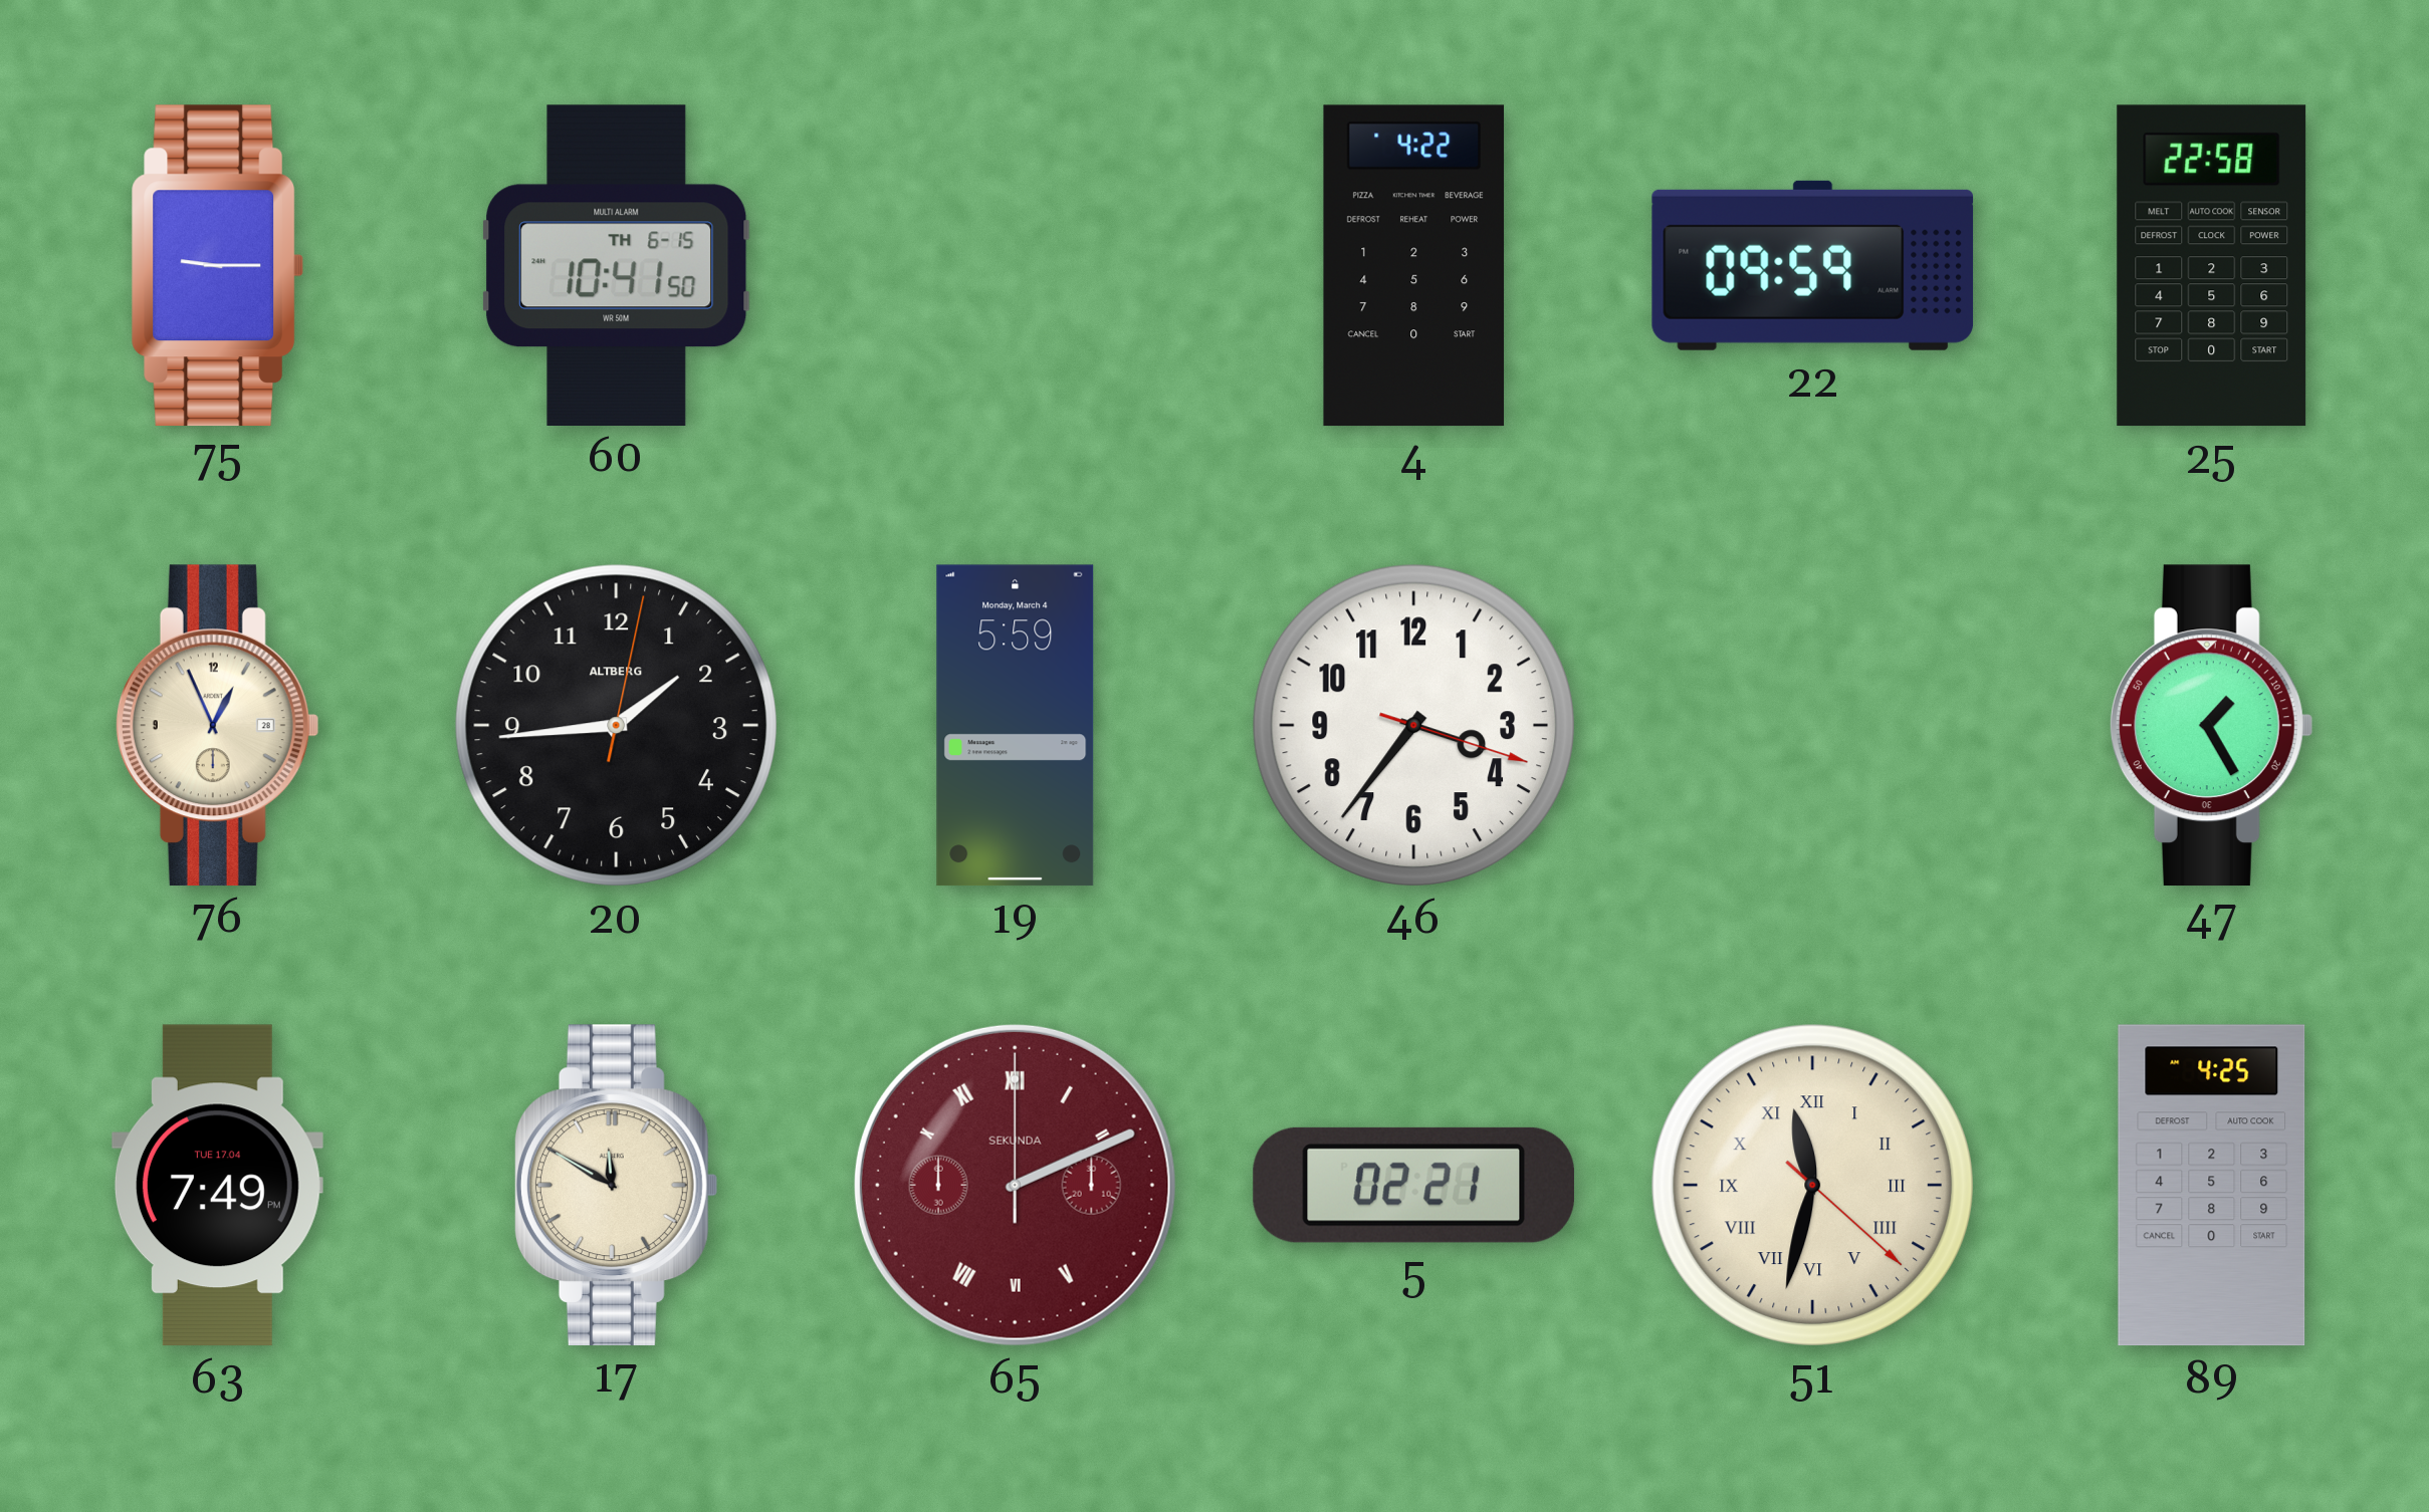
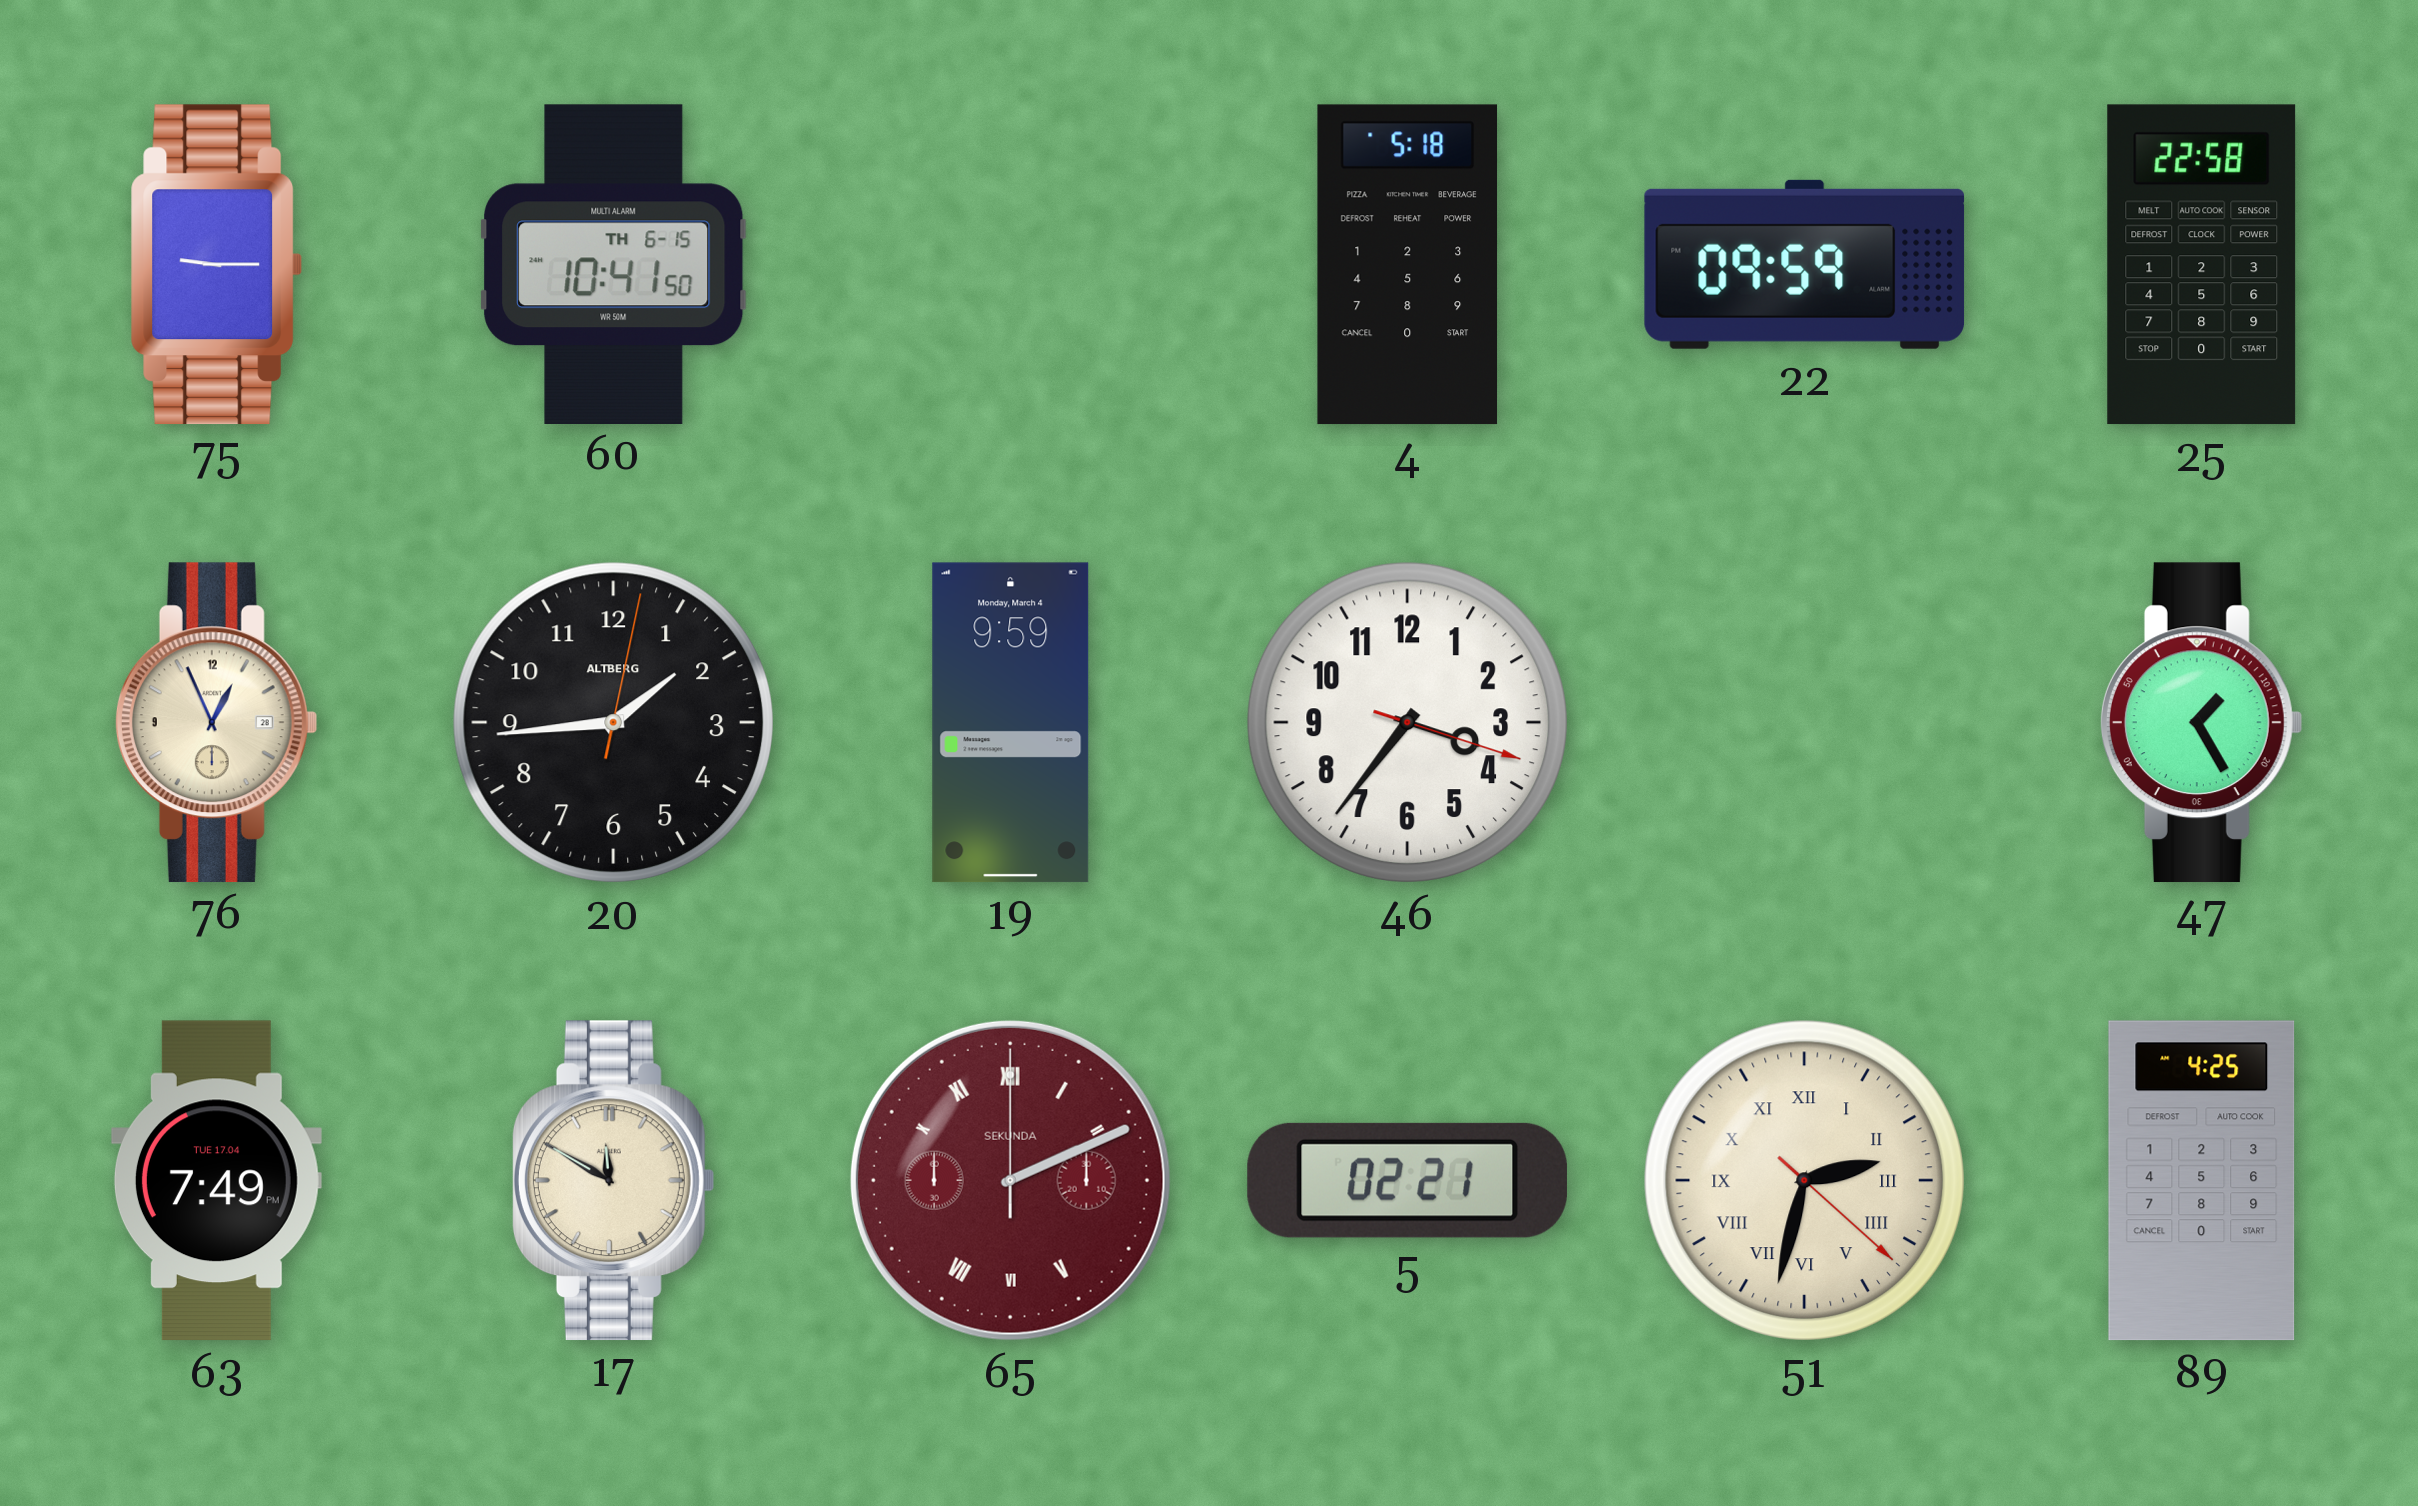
4: 4:22 -> 5:18
19: 5:59 -> 9:59
51: 11:32 -> 2:32
